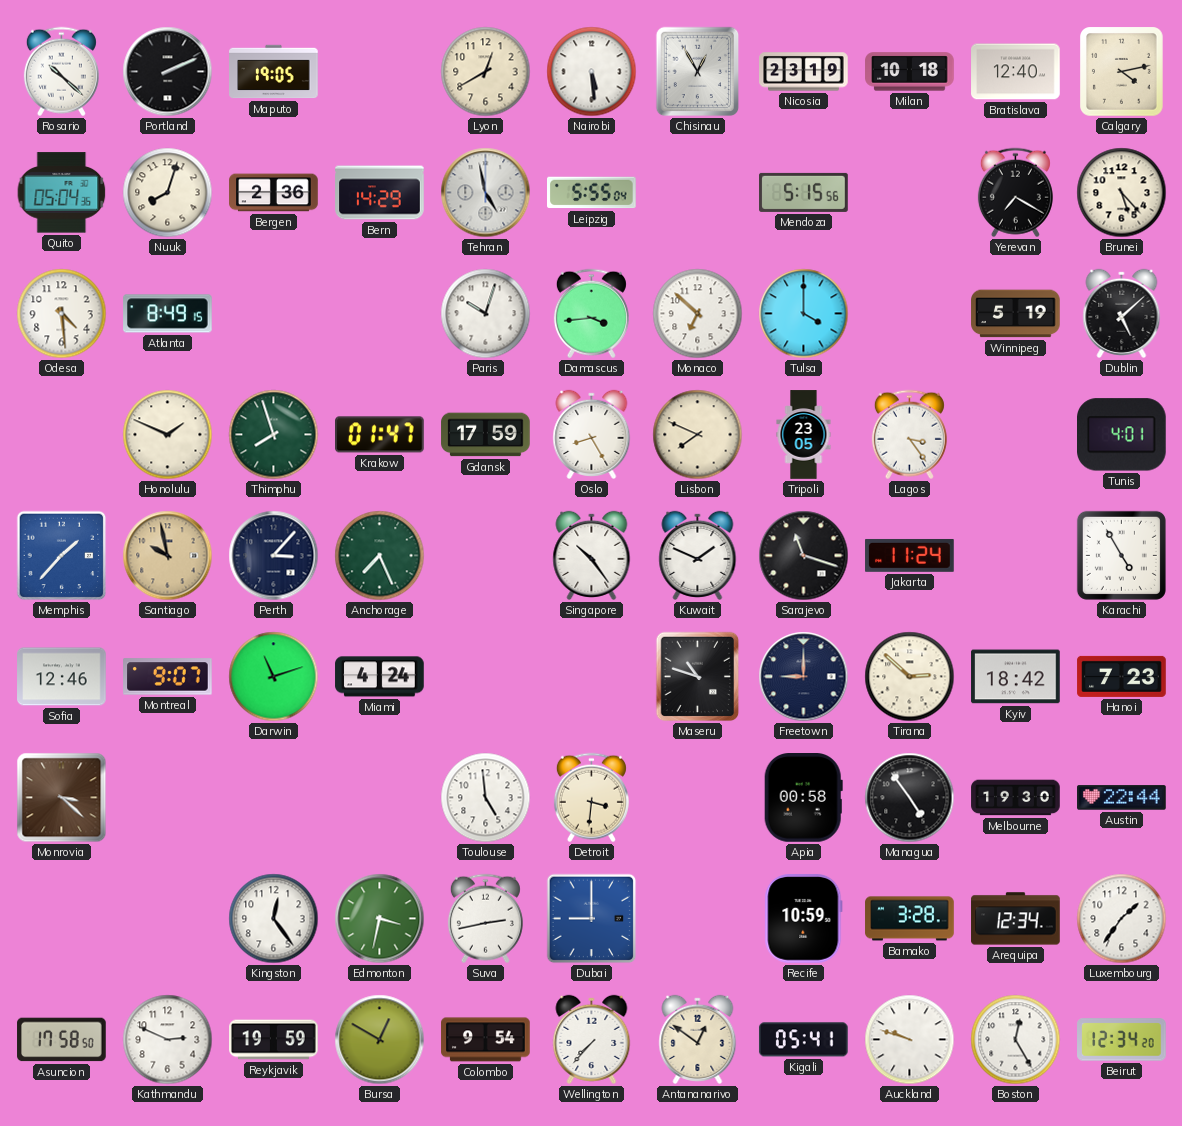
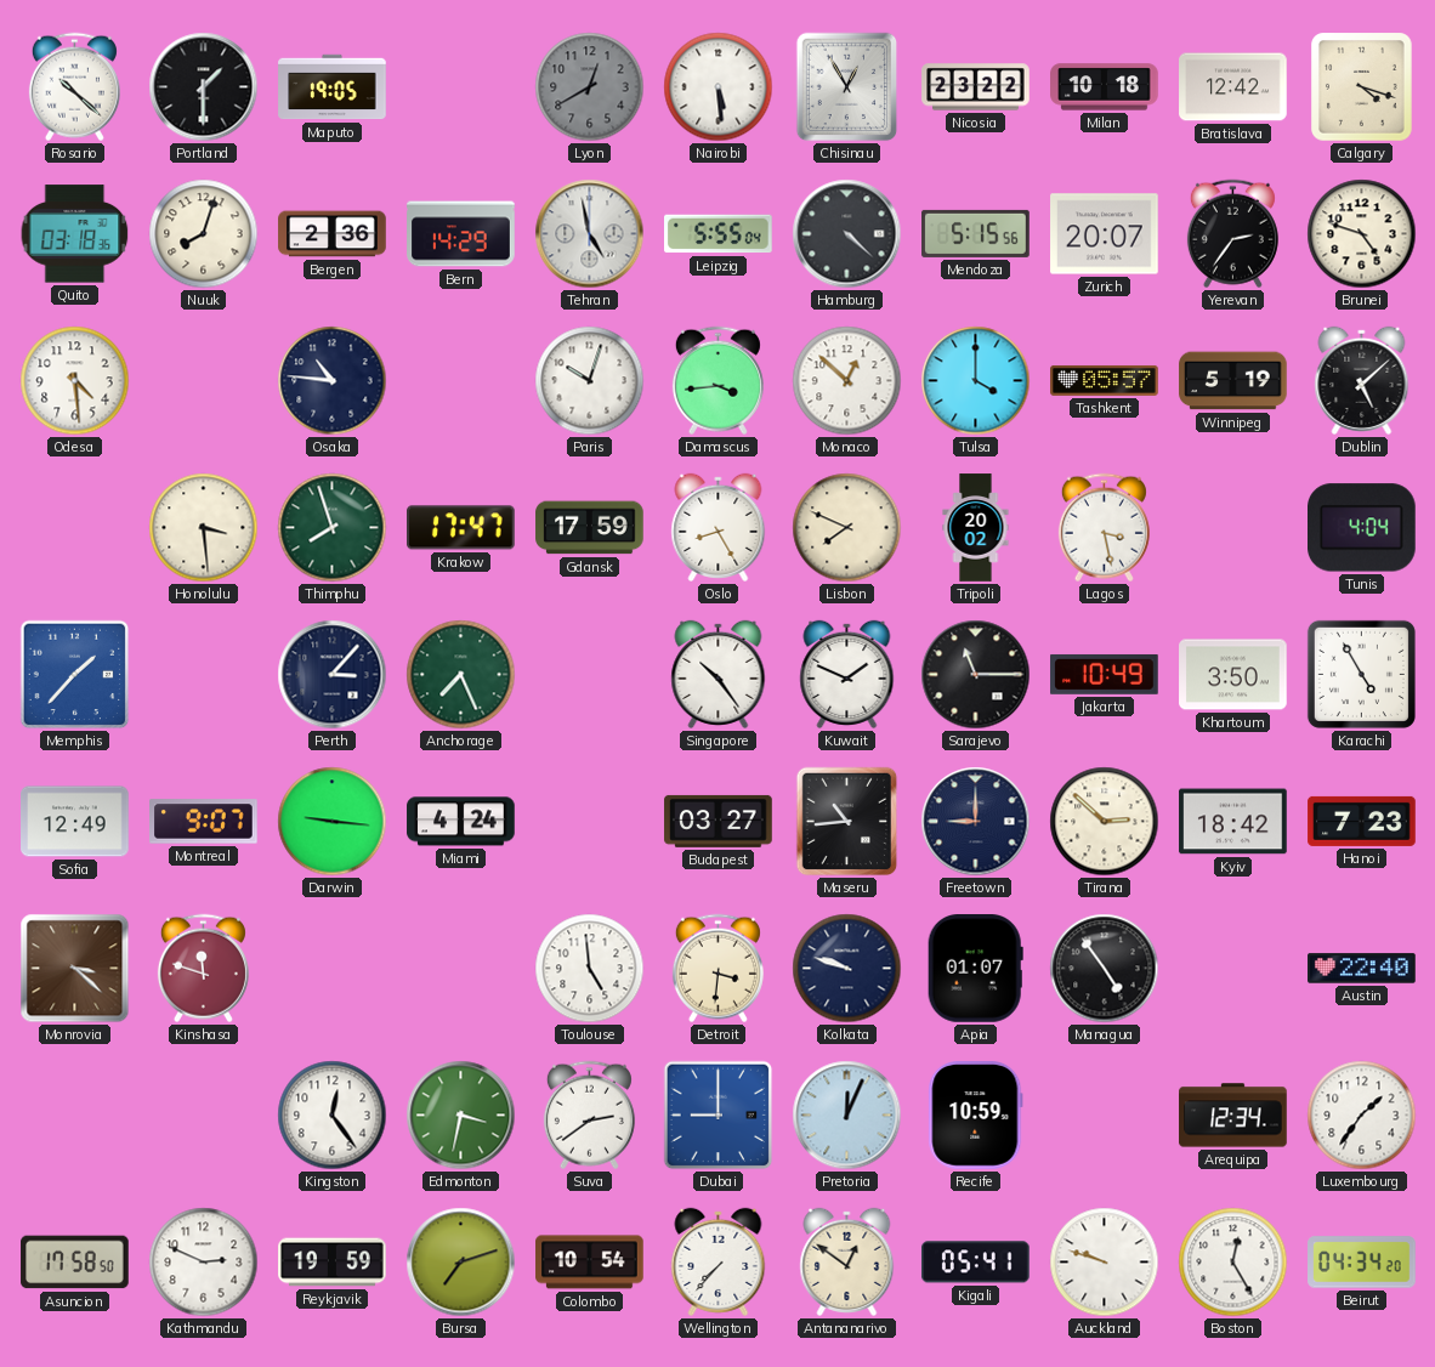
Portland: 2:11 -> 1:30
Lyon dial: cream -> grey
Nicosia: 23:19 -> 23:22
Bratislava: 12:40 -> 12:42
Calgary: 4:13 -> 4:18
Quito: 05:04 -> 03:18
Hamburg: none -> 4:22
Zurich: none -> 20:07
Yerevan: 7:20 -> 2:36
Brunei: 5:23 -> 4:48
Atlanta: 8:49 -> none
Osaka: none -> 10:46
Monaco: 6:52 -> 12:52
Tashkent: none -> 05:57
Honolulu: 1:49 -> 3:29
Krakow: 01:47 -> 17:47
Tripoli: 23:05 -> 20:02
Lagos: 3:24 -> 3:28
Tunis: 4:01 -> 4:04
Santiago: 9:58 -> none
Sarajevo: 11:18 -> 11:15
Jakarta: 11:24 -> 10:49
Khartoum: none -> 3:50
Sofia: 12:46 -> 12:49
Darwin: 11:12 -> 9:16
Budapest: none -> 03:27
Maseru: 10:48 -> 10:44
Kinshasa: none -> 11:48
Kolkata: none -> 9:48
Apia: 00:58 -> 01:07
Melbourne: 19:30 -> none
Austin: 22:44 -> 22:40
Suva: 2:43 -> 2:39
Pretoria: none -> 12:04
Bamako: 3:28 -> none
Bursa: 12:50 -> 7:12
Colombo: 9:54 -> 10:54
Beirut: 12:34 -> 04:34
